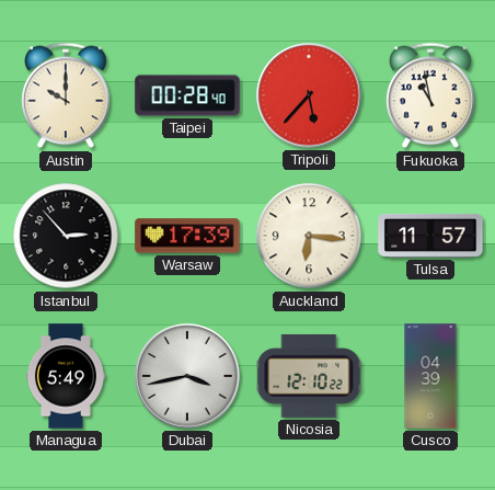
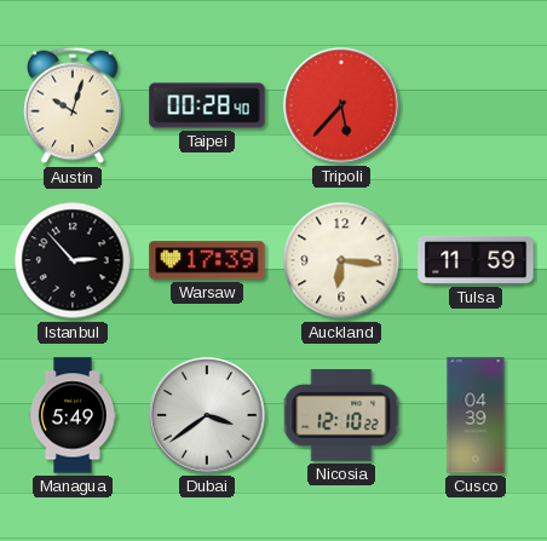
Austin: 10:00 -> 10:03
Fukuoka: 10:58 -> none
Tulsa: 11:57 -> 11:59
Dubai: 3:43 -> 3:39
